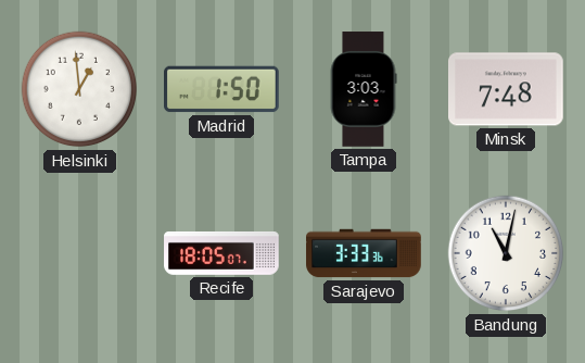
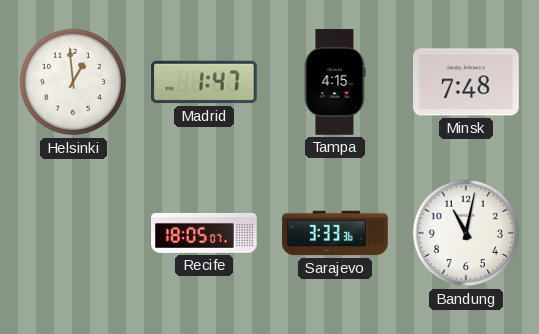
Madrid: 1:50 -> 1:47
Tampa: 3:03 -> 4:15
